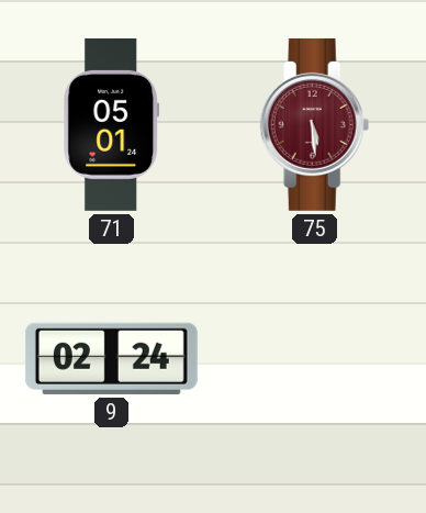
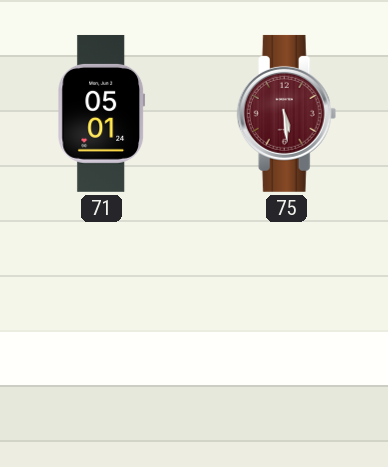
9: 02:24 -> none
